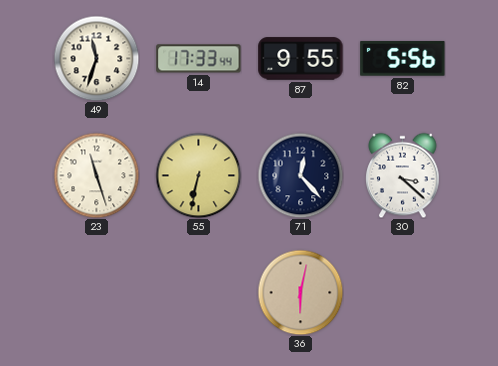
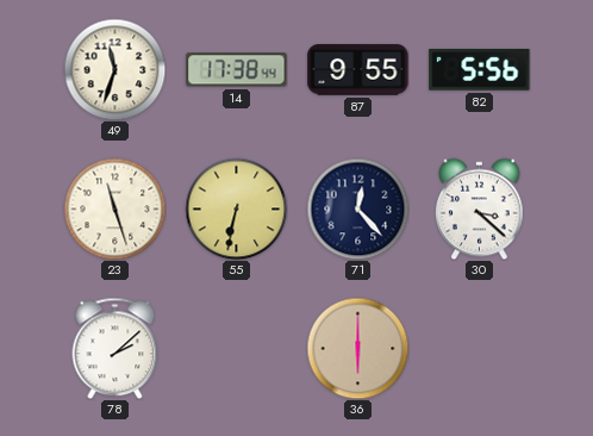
14: 17:33 -> 17:38
78: none -> 2:08
36: 6:02 -> 6:00
